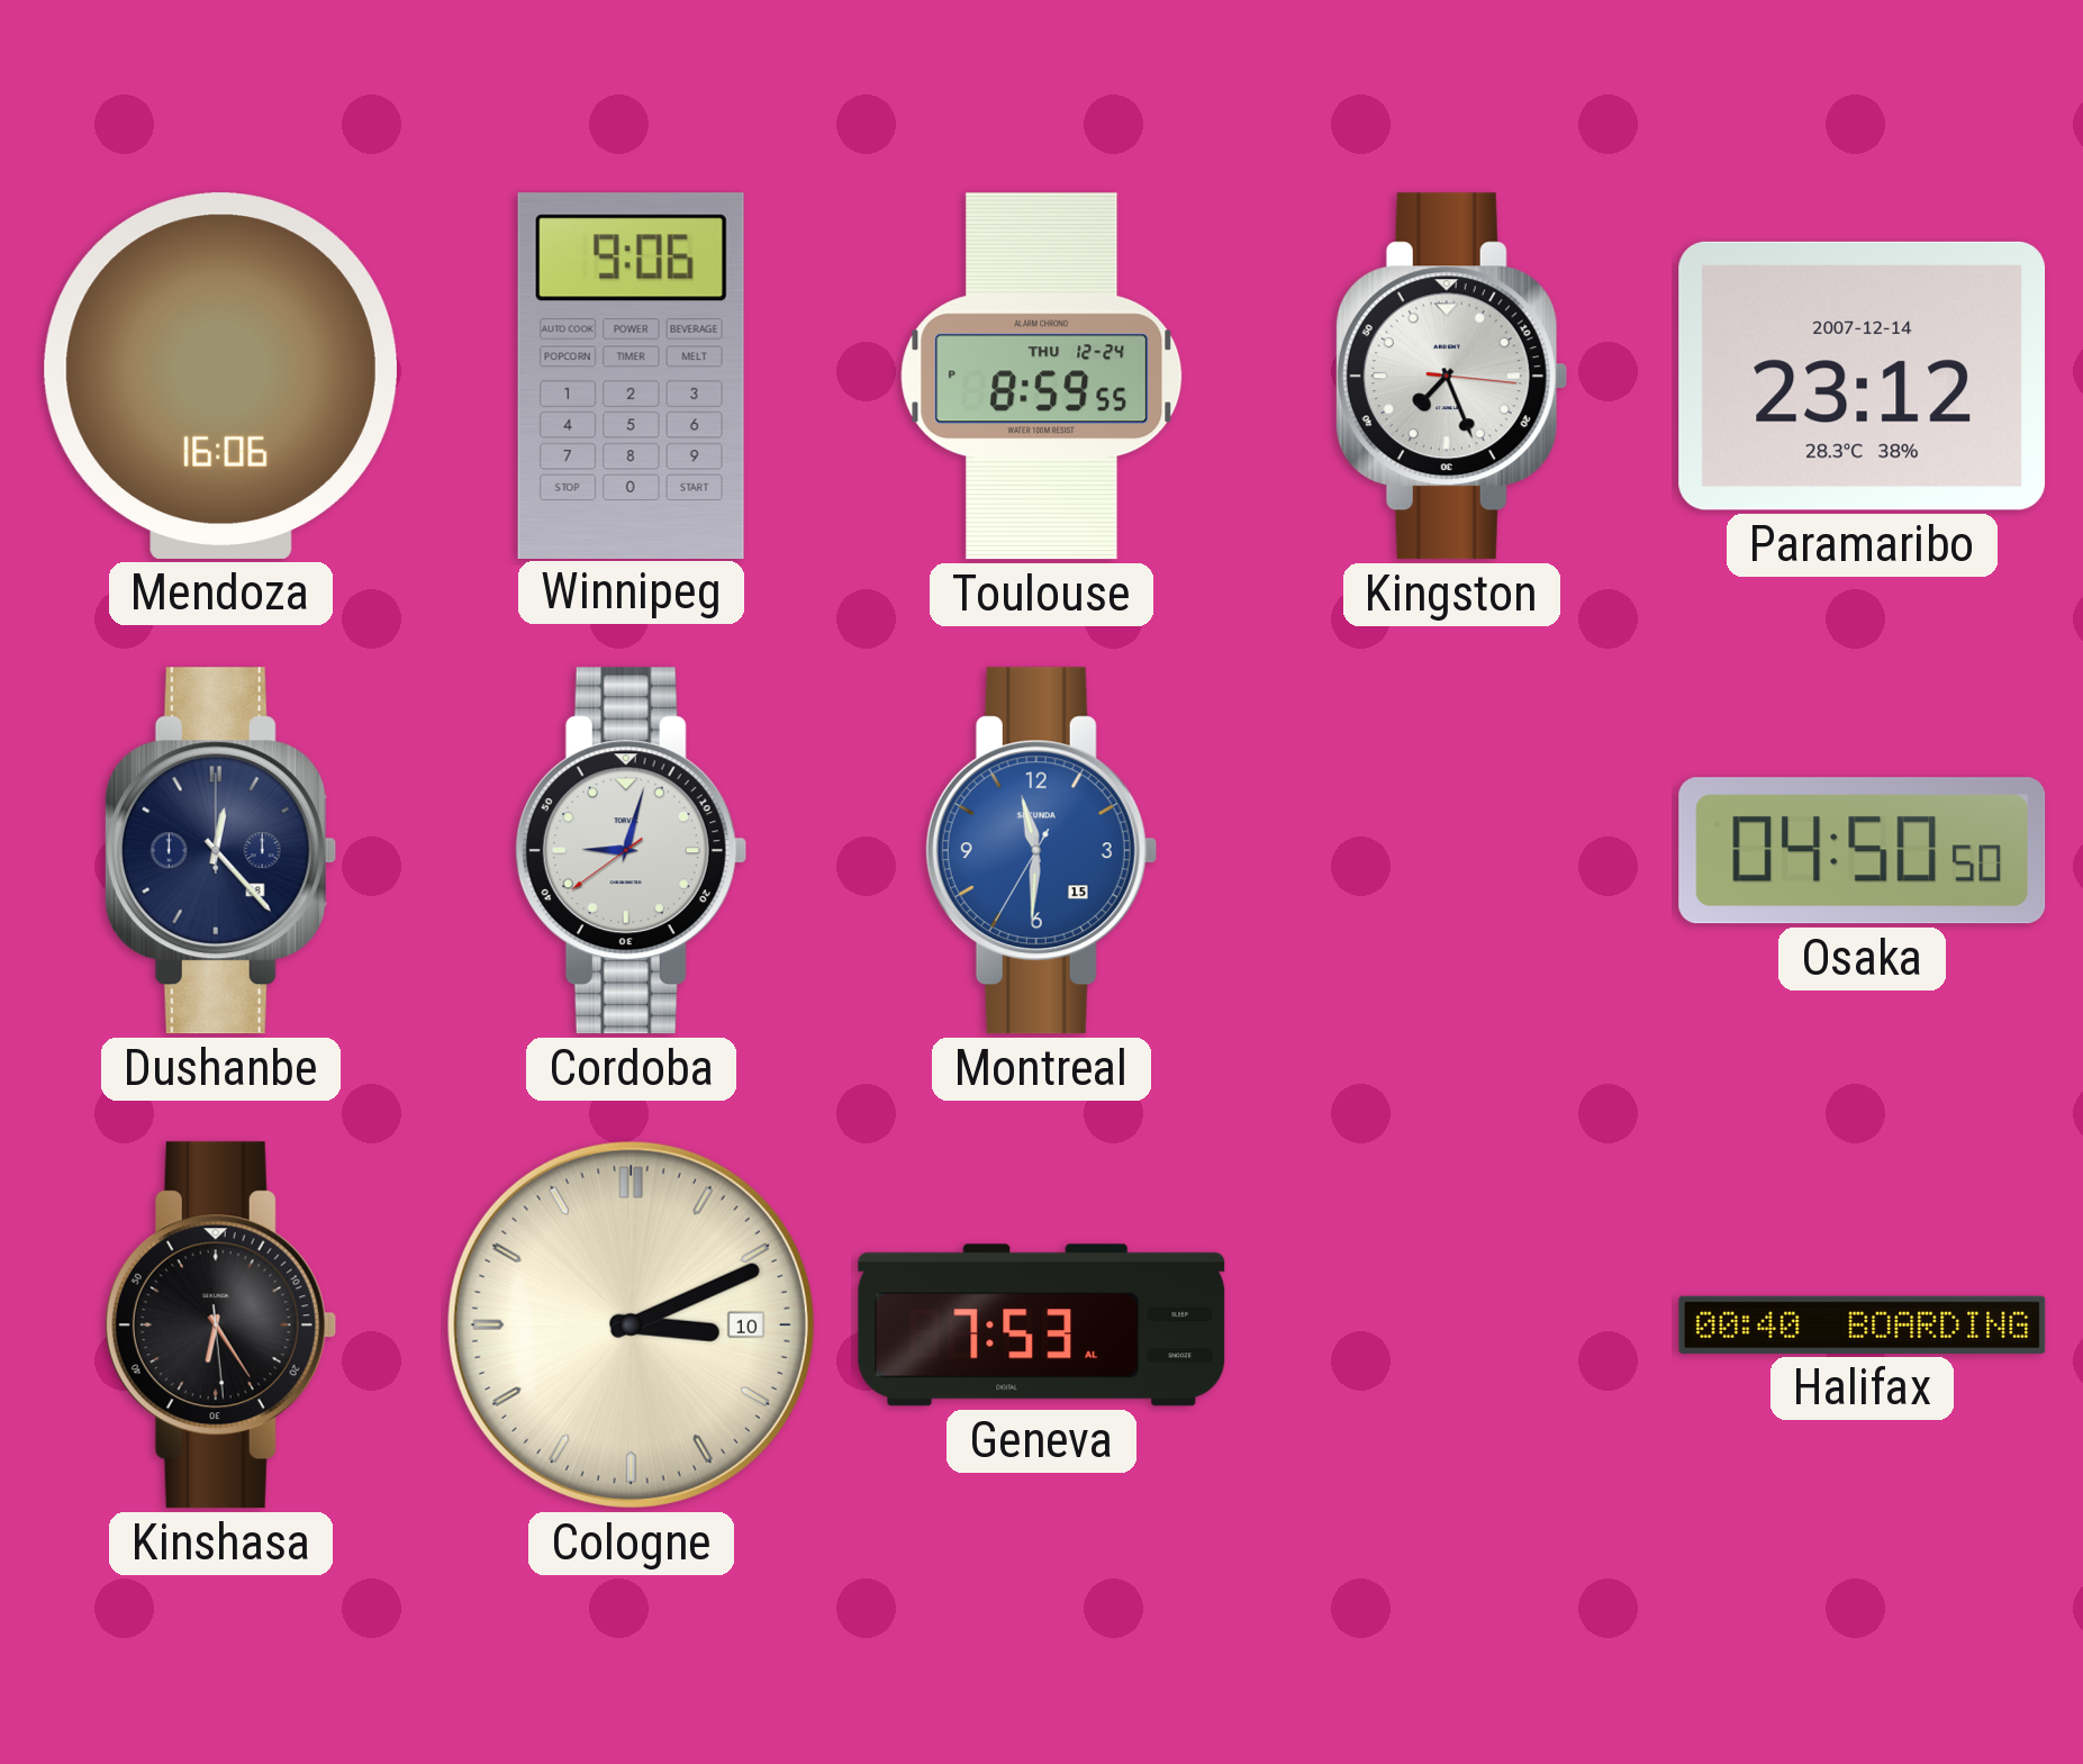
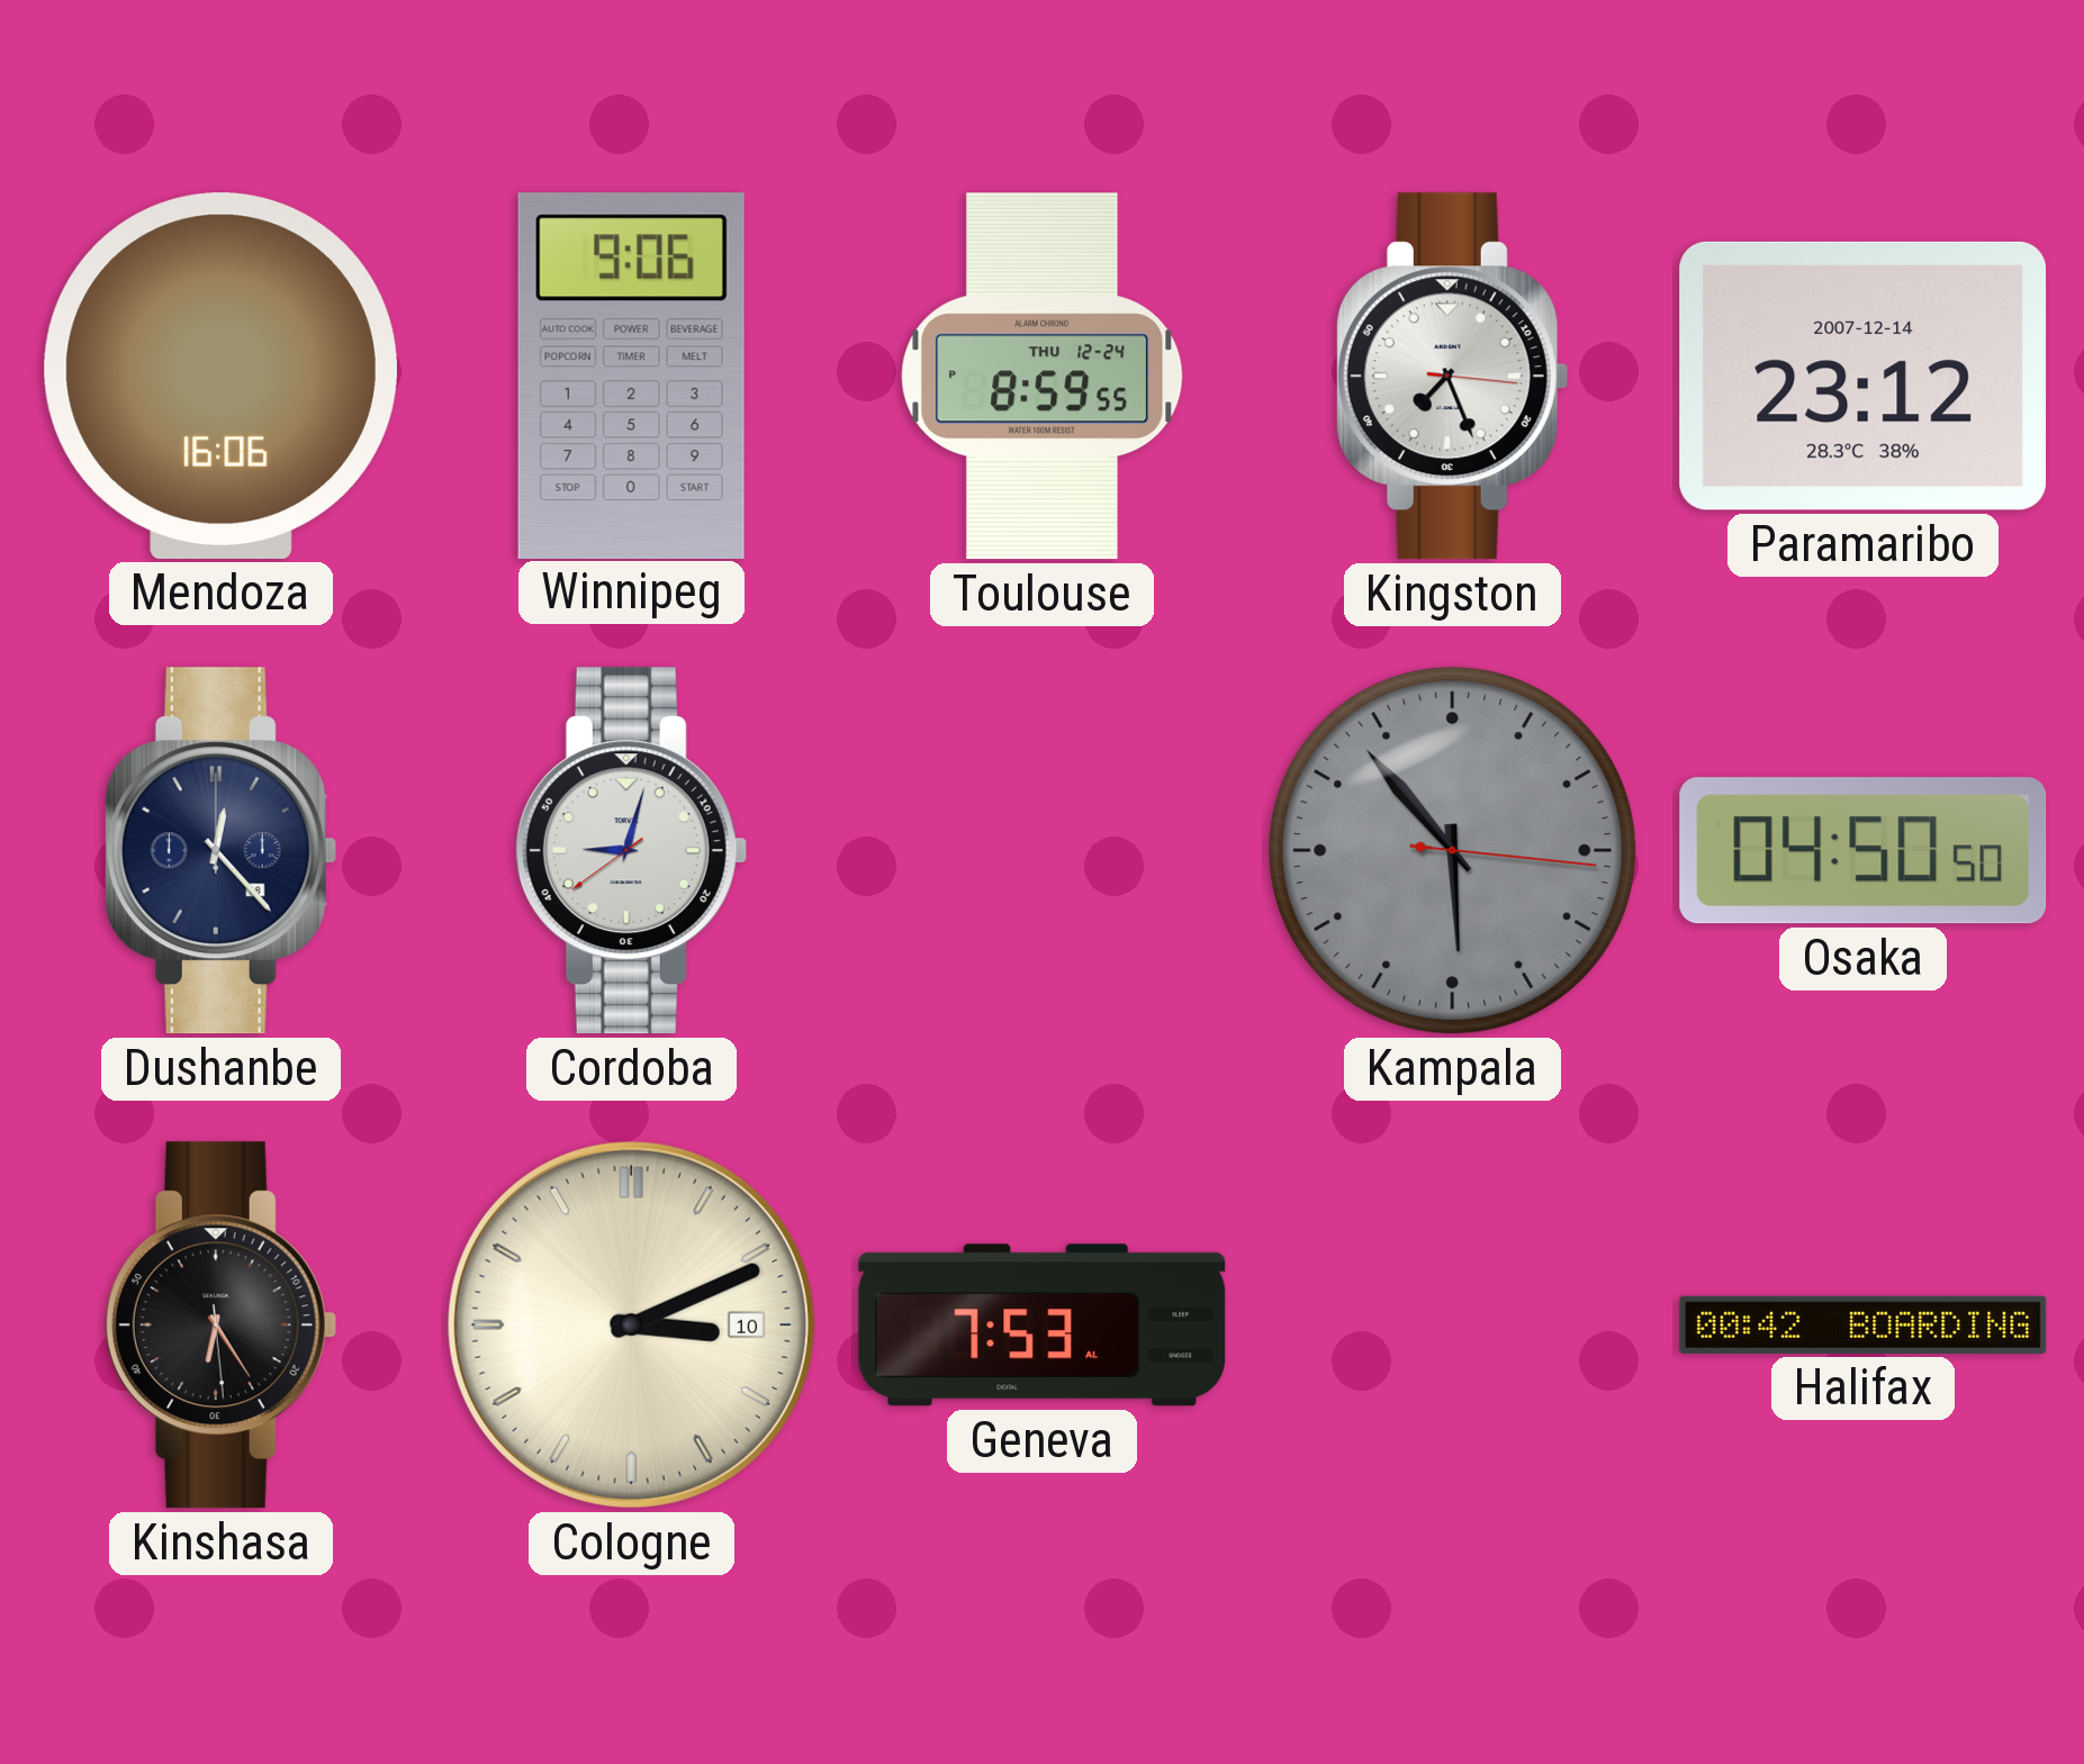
Montreal: 11:30 -> none
Kampala: none -> 5:53
Halifax: 00:40 -> 00:42
